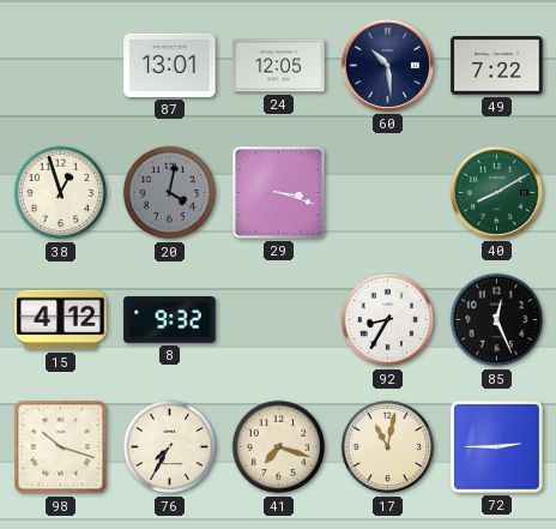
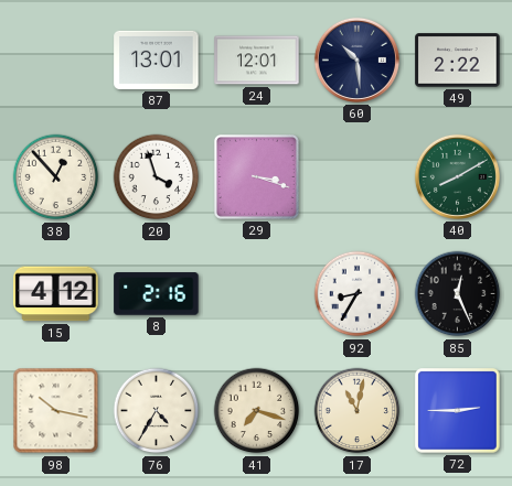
24: 12:05 -> 12:01
49: 7:22 -> 2:22
38: 12:57 -> 12:53
20: 4:02 -> 3:57
20 dial: grey -> white
8: 9:32 -> 2:16
98: 10:18 -> 10:17
76: 7:35 -> 4:35
